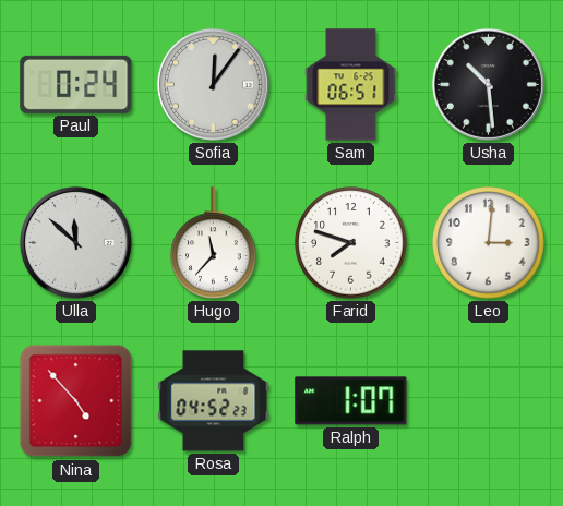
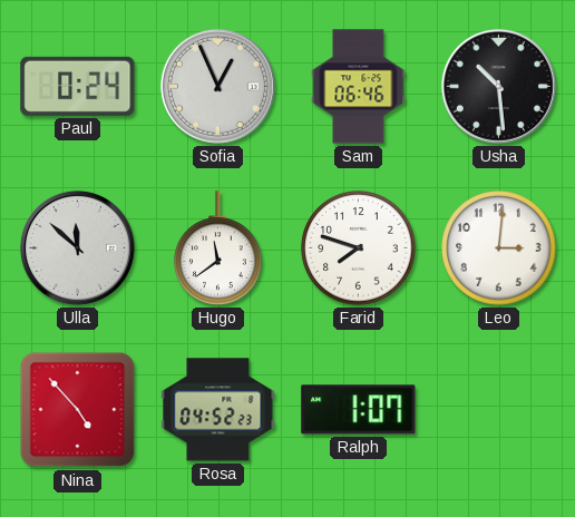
Sofia: 12:06 -> 12:56
Sam: 06:51 -> 06:46
Hugo: 11:37 -> 11:39
